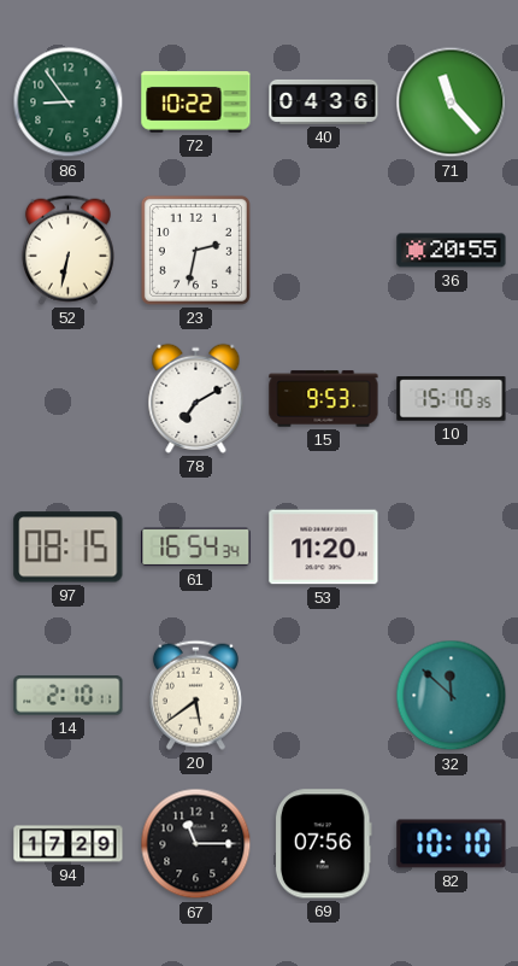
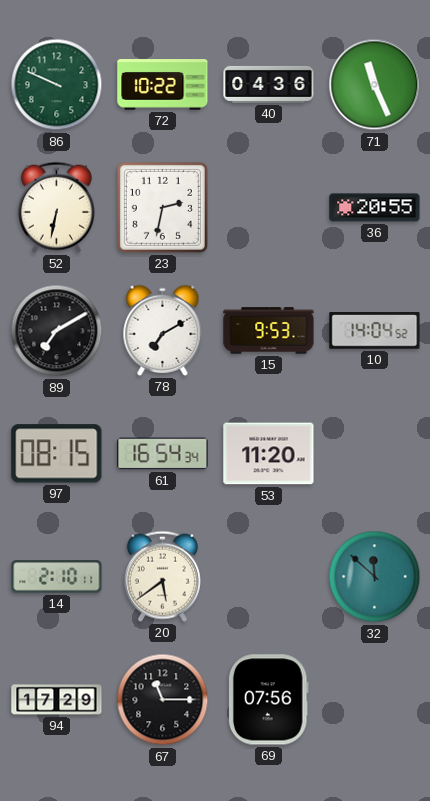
86: 8:54 -> 9:49
71: 11:23 -> 11:26
89: none -> 7:10
10: 15:10 -> 14:04
82: 10:10 -> none
